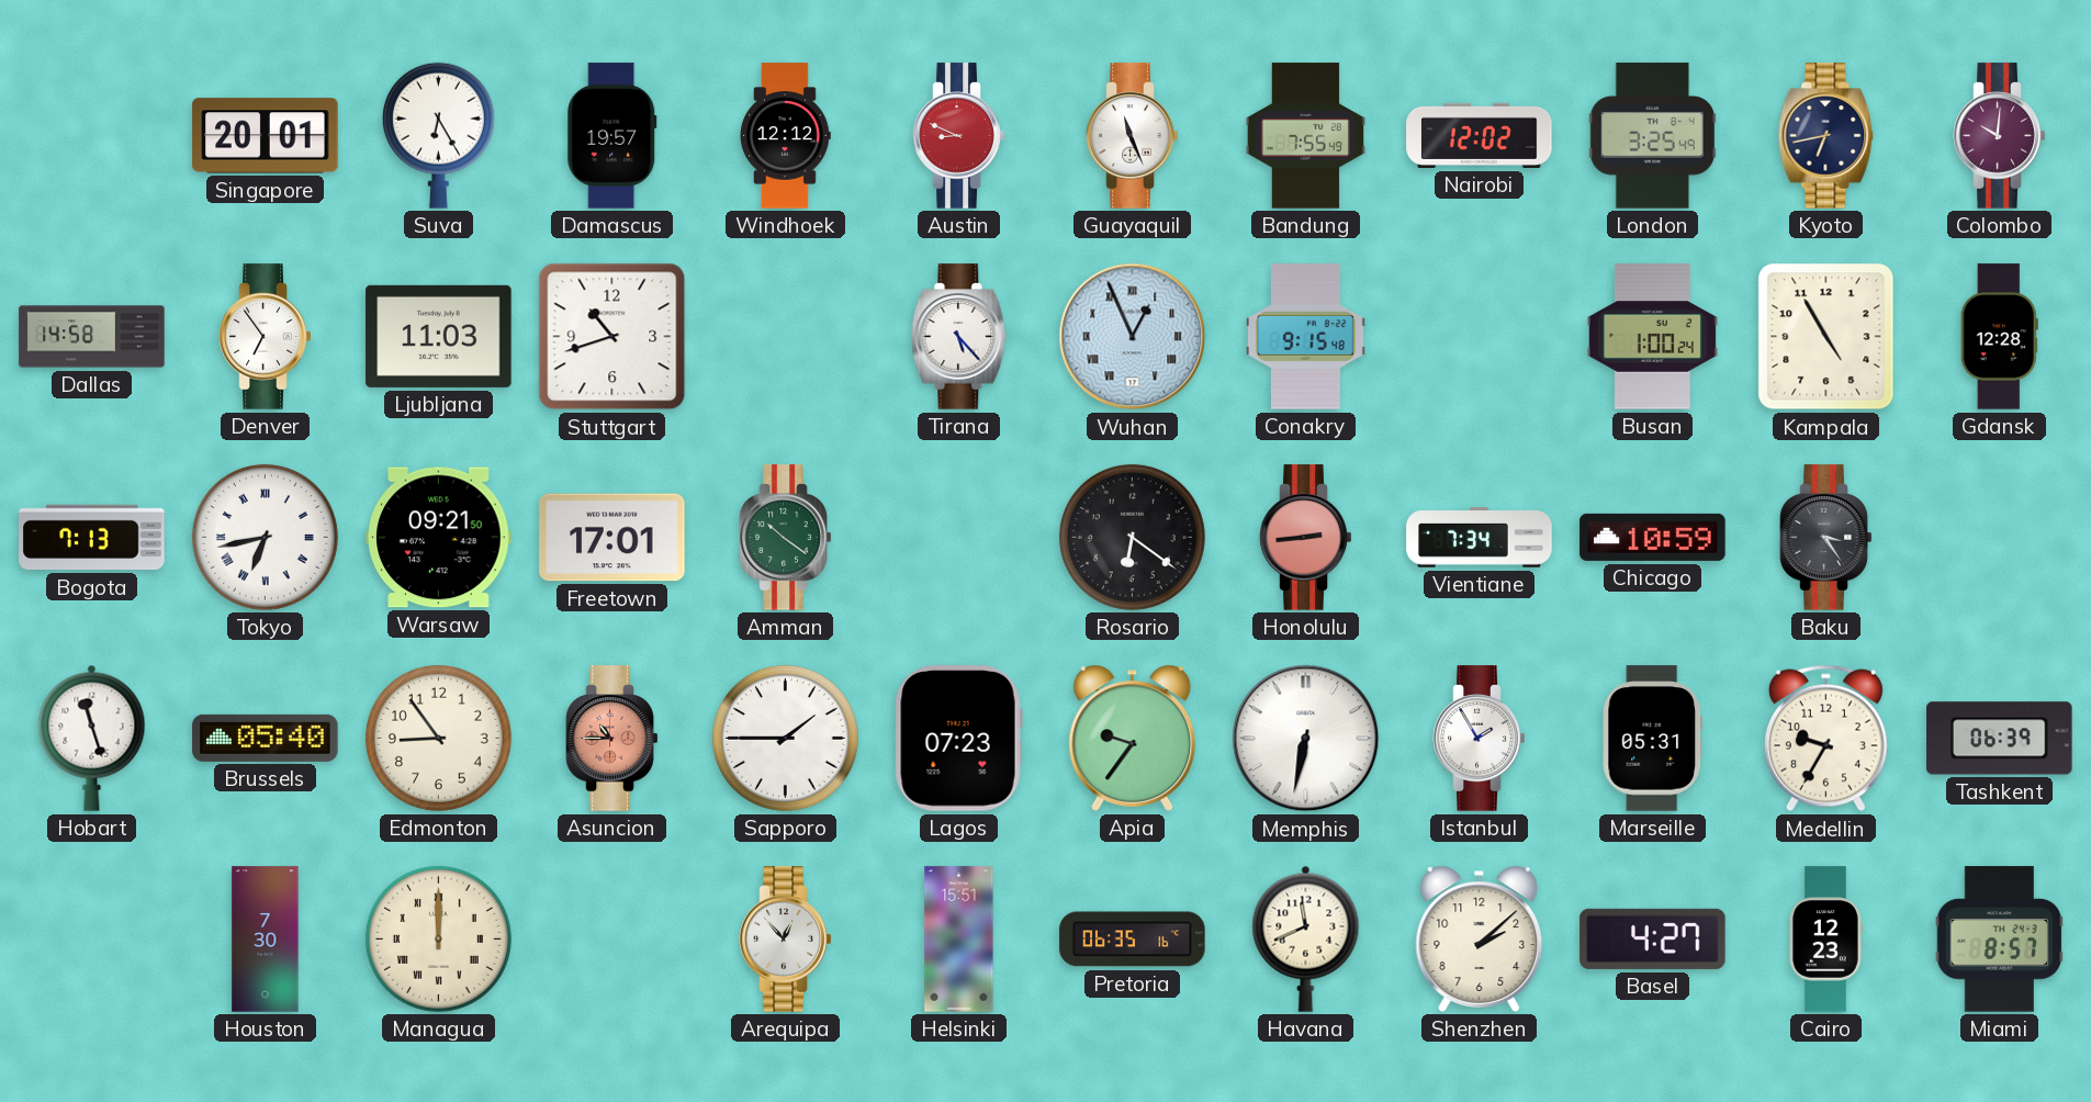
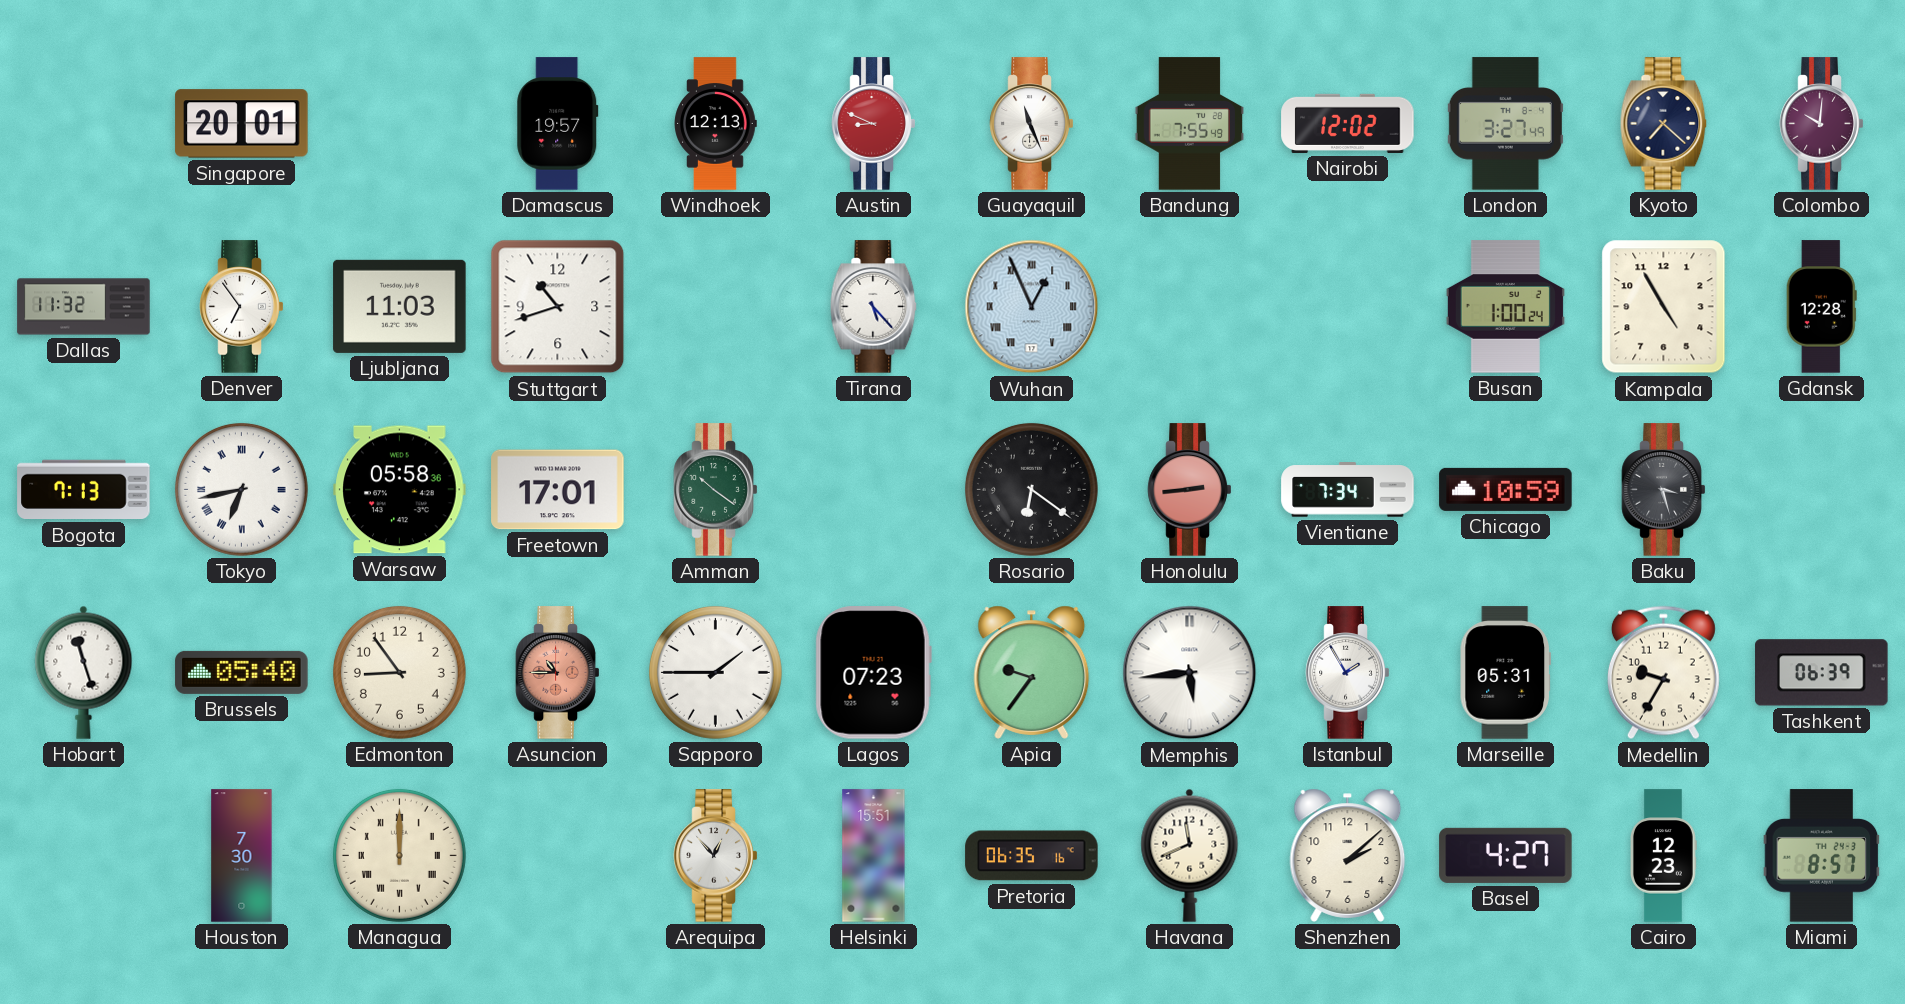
Suva: 6:25 -> none
Windhoek: 12:12 -> 12:13
London: 3:25 -> 3:27
Kyoto: 6:43 -> 7:22
Dallas: 14:58 -> 11:32
Conakry: 9:15 -> none
Warsaw: 09:21 -> 05:58
Baku: 3:24 -> 3:27
Memphis: 6:32 -> 5:44
